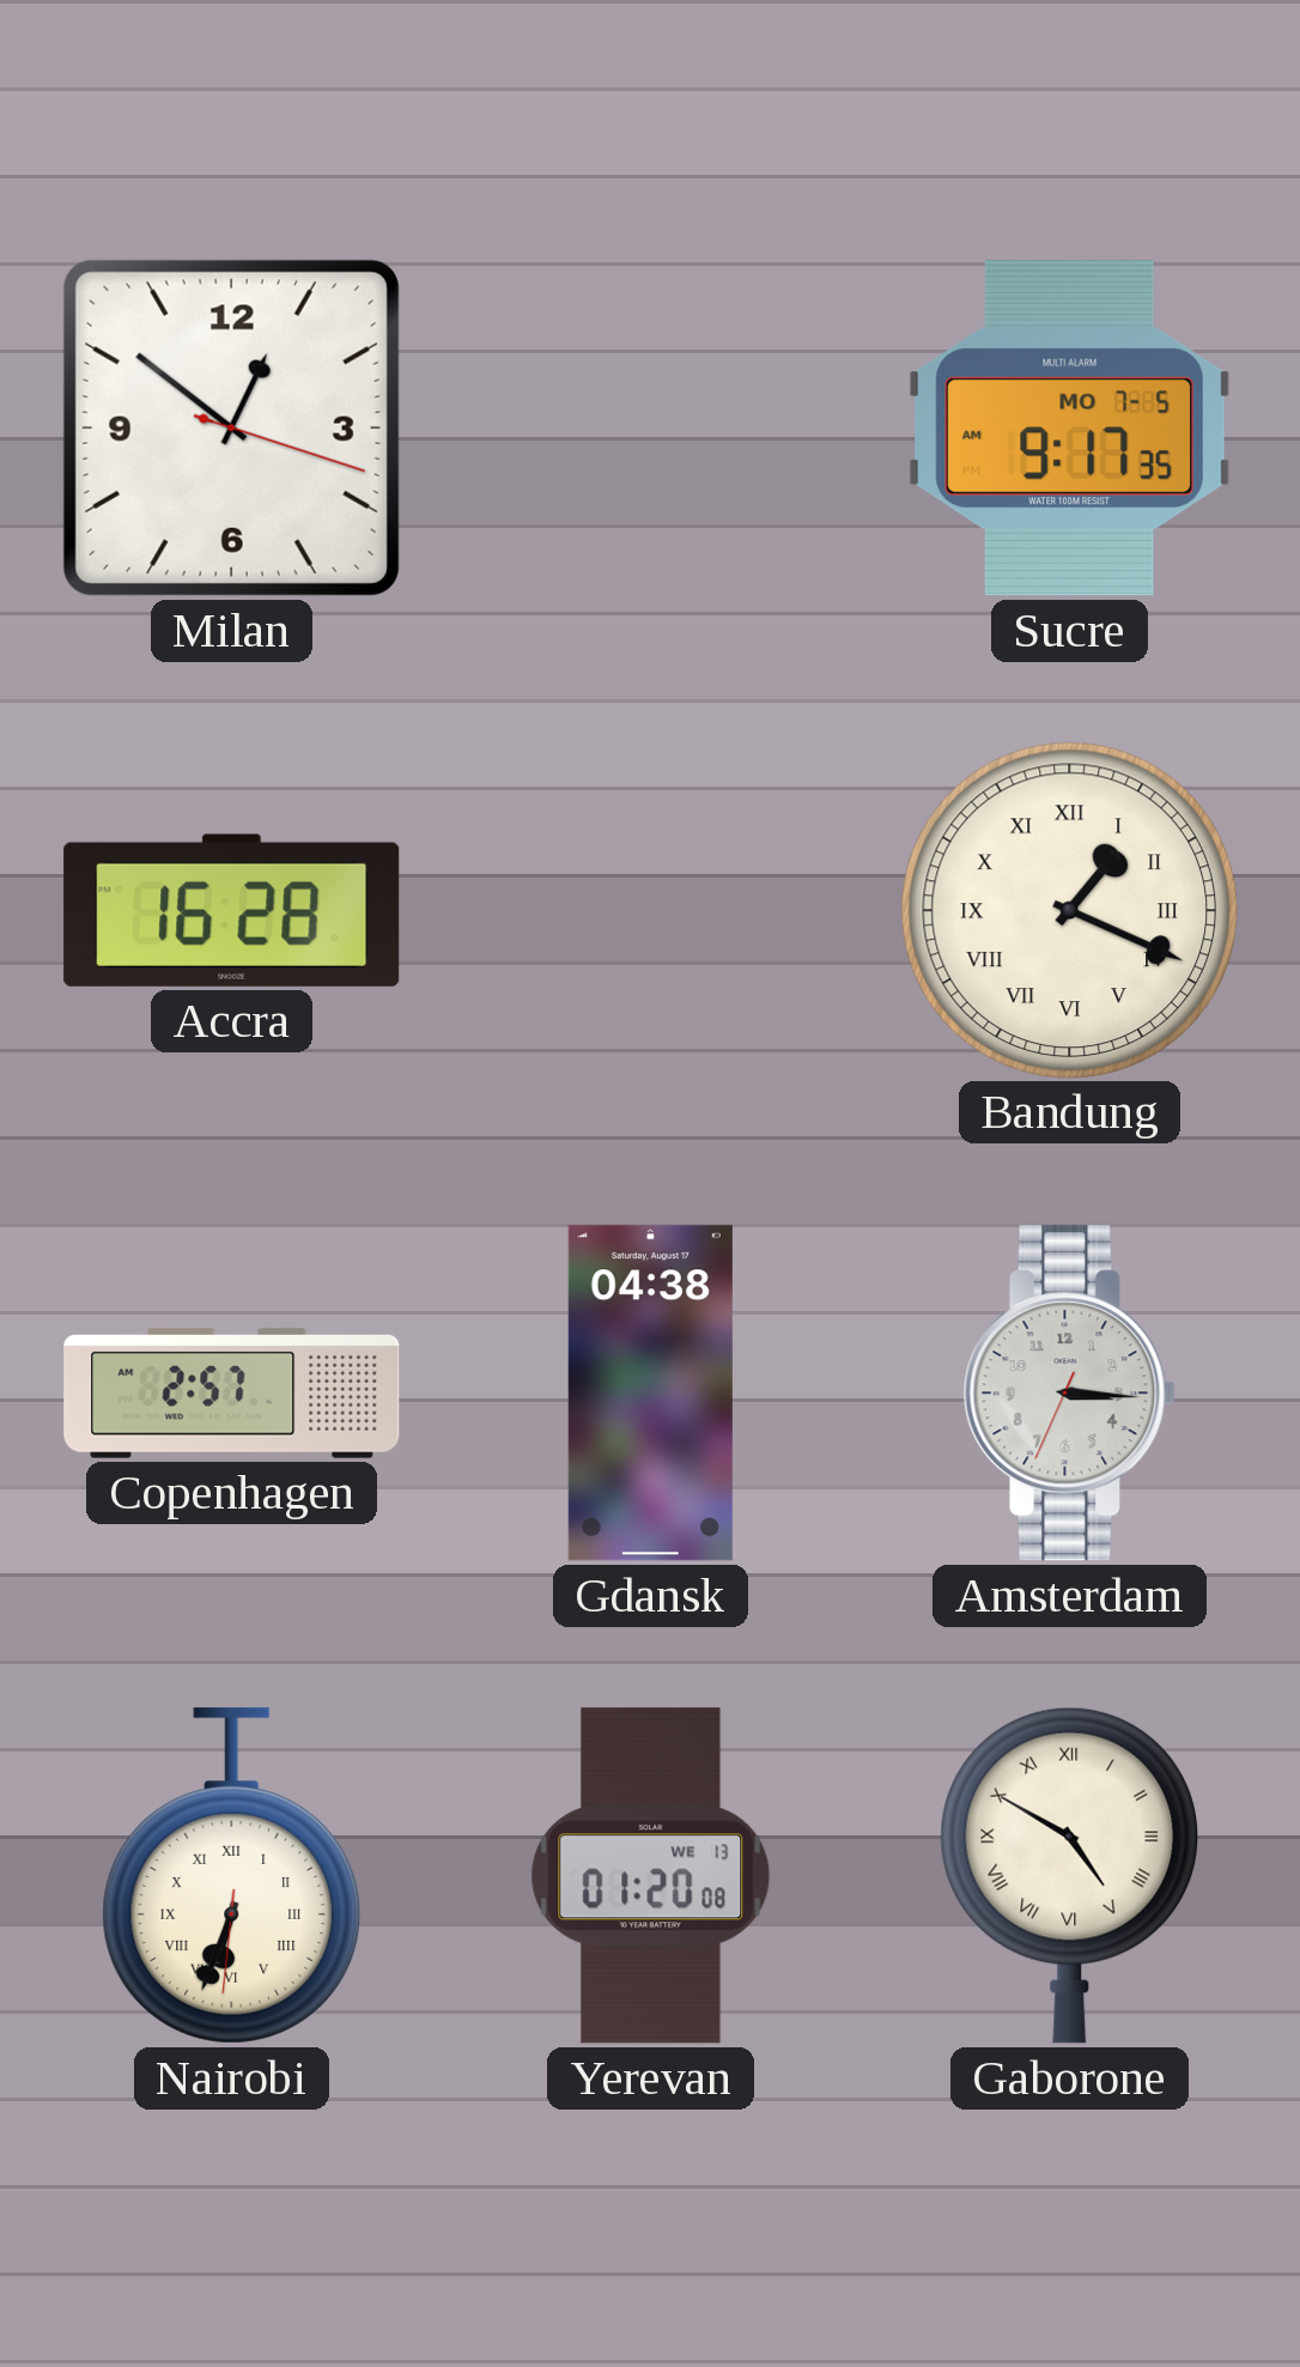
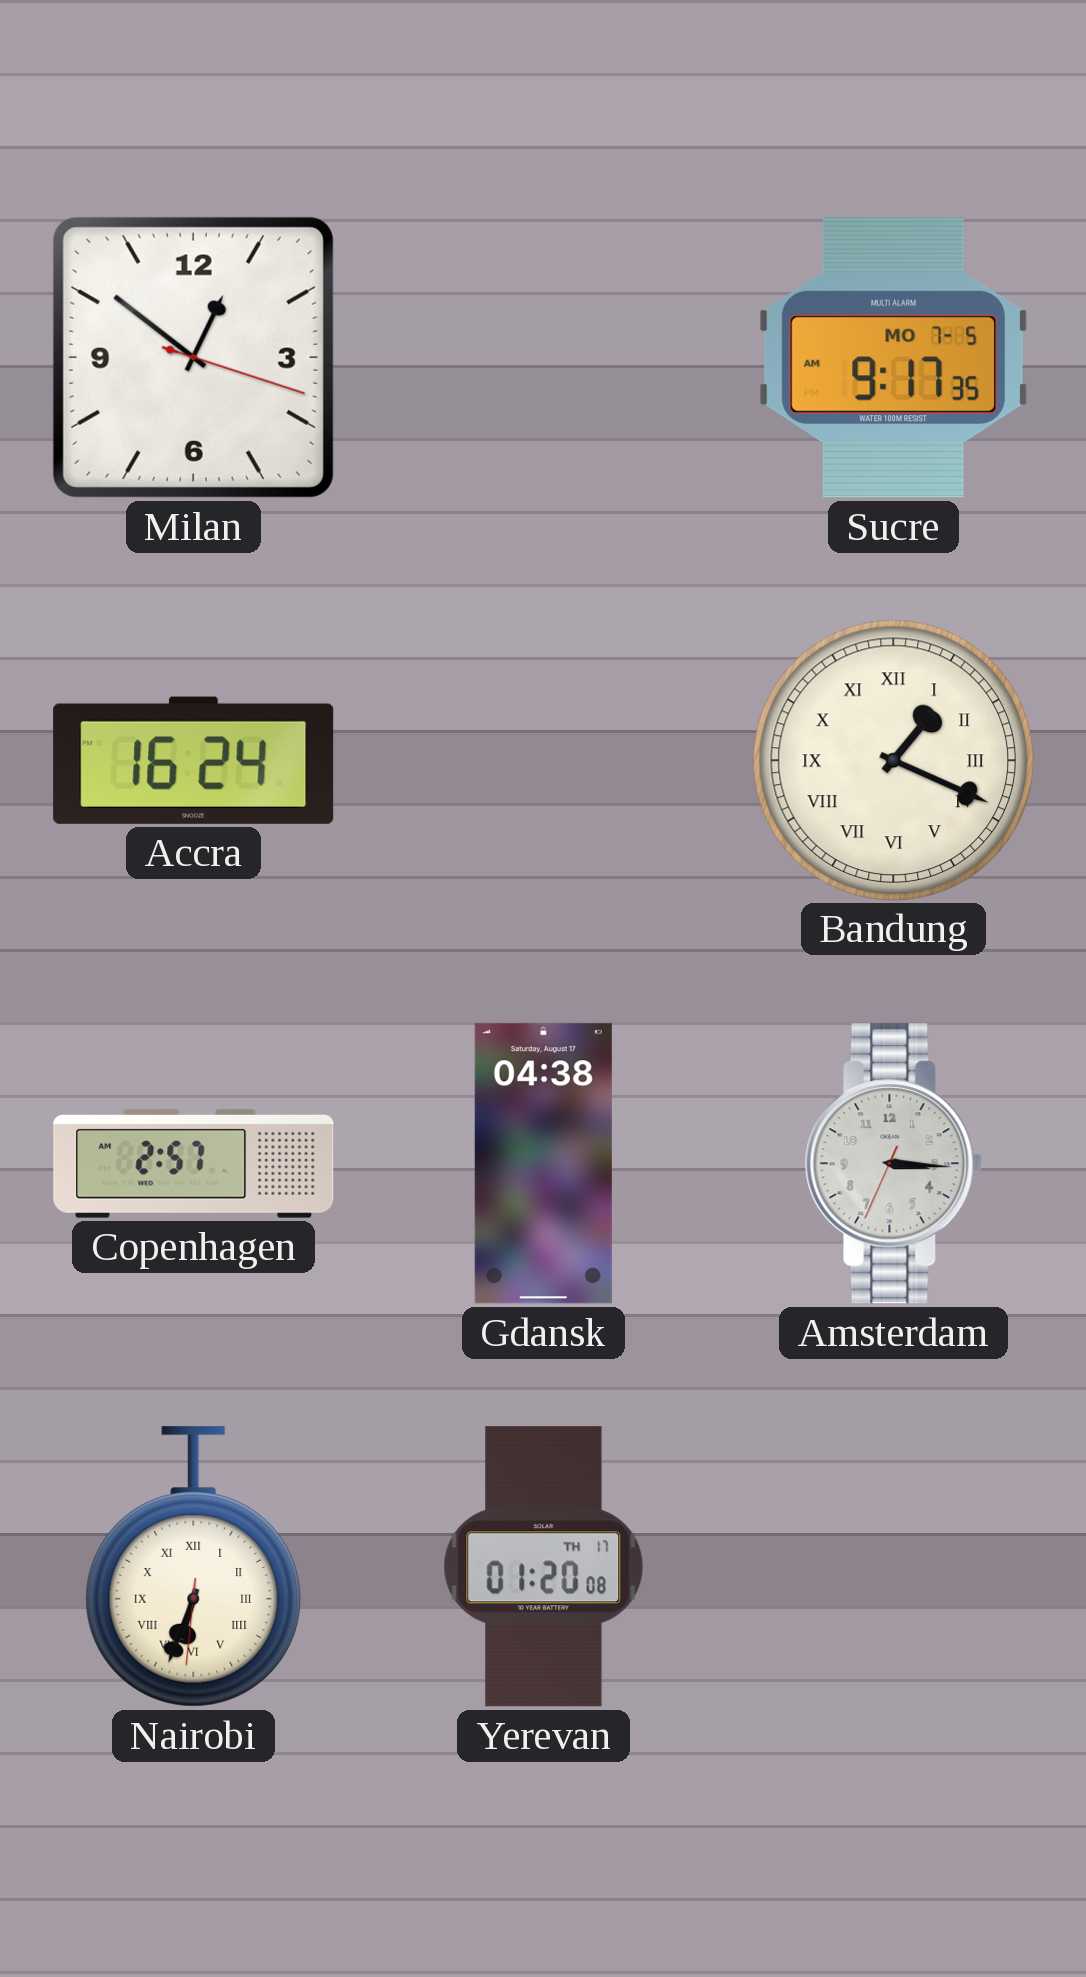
Accra: 16:28 -> 16:24
Yerevan date: WE 13 -> TH 17
Gaborone: 4:50 -> none
